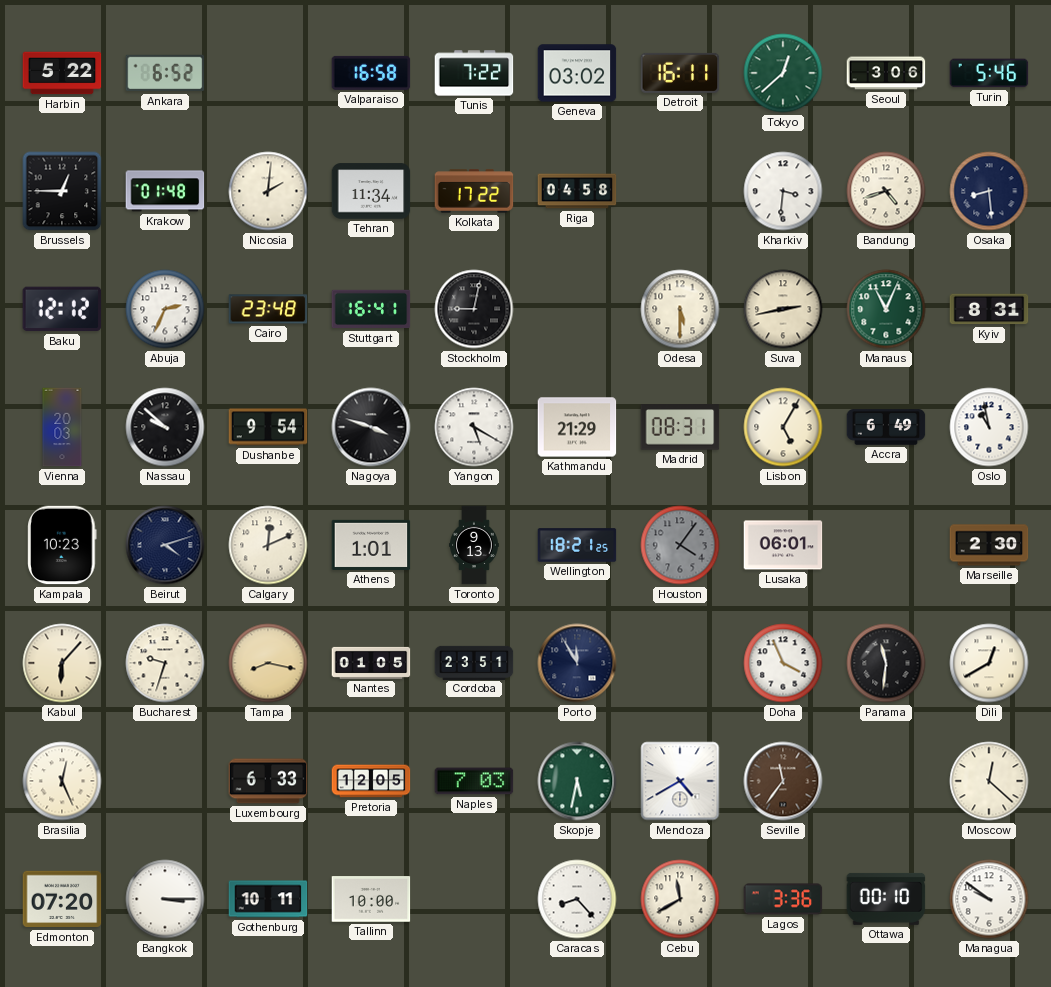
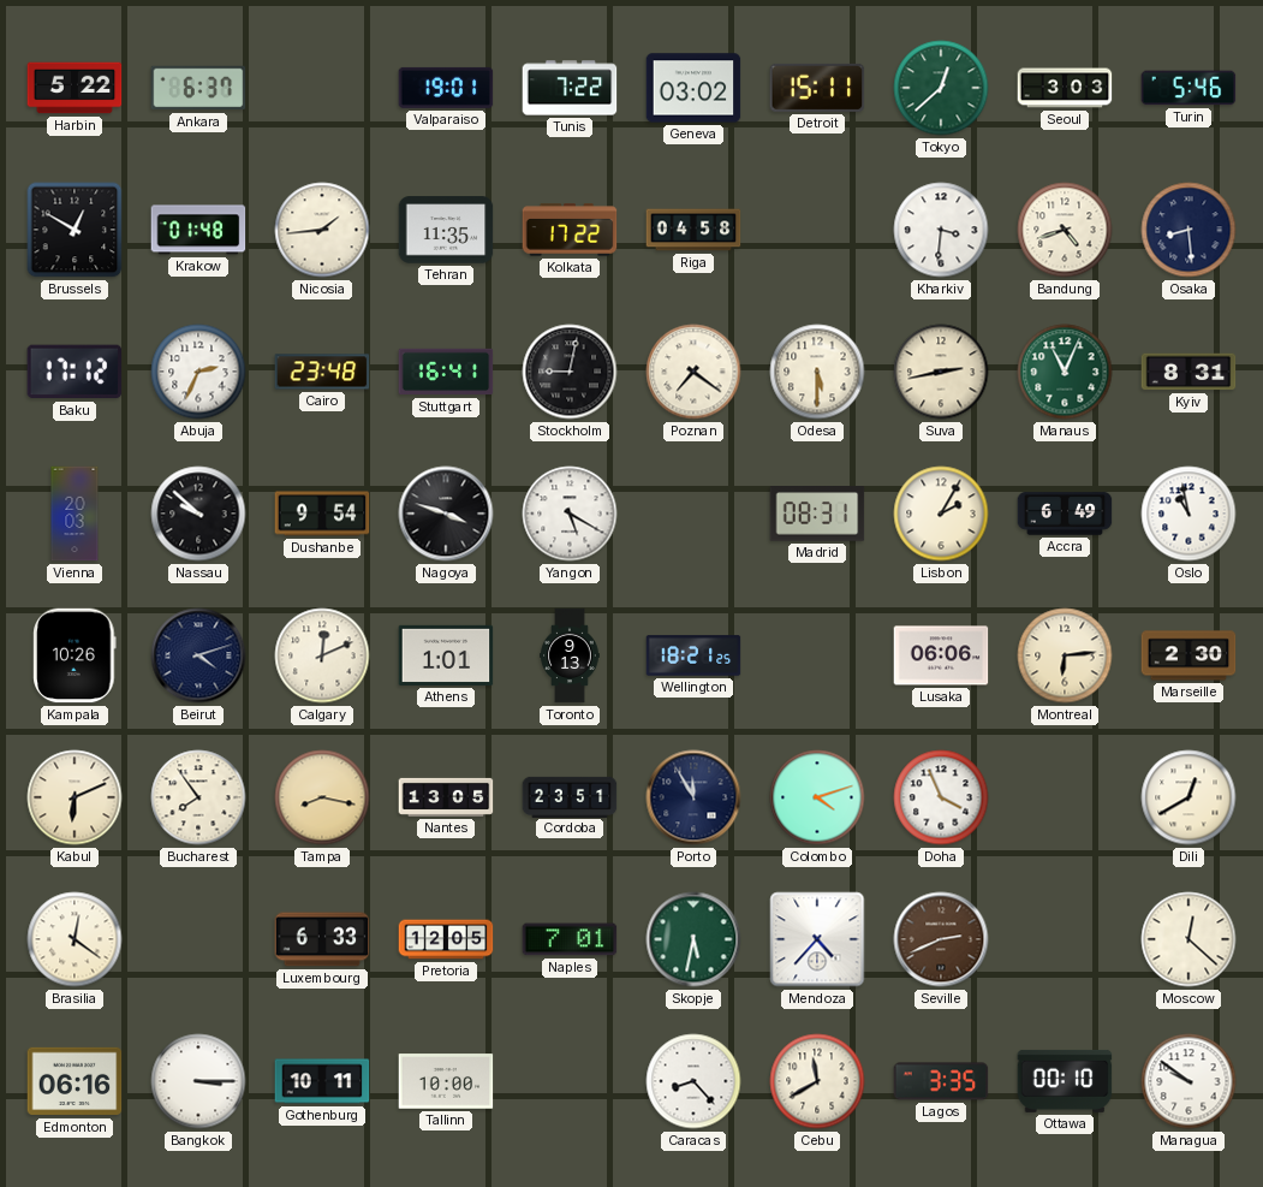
Ankara: 6:52 -> 6:37
Valparaiso: 16:58 -> 19:01
Detroit: 16:11 -> 15:11
Seoul: 3:06 -> 3:03
Brussels: 12:45 -> 12:50
Nicosia: 2:01 -> 1:44
Tehran: 11:34 -> 11:35
Baku: 12:12 -> 17:12
Poznan: none -> 7:21
Kathmandu: 21:29 -> none
Lisbon: 5:05 -> 2:05
Kampala: 10:23 -> 10:26
Houston: 4:06 -> none
Lusaka: 06:01 -> 06:06
Montreal: none -> 6:14
Kabul: 6:07 -> 6:11
Bucharest: 9:33 -> 7:54
Nantes: 01:05 -> 13:05
Colombo: none -> 4:12
Panama: 11:31 -> none
Brasilia: 12:26 -> 12:21
Naples: 7:03 -> 7:01
Mendoza: 4:40 -> 4:37
Seville: 11:36 -> 2:41
Edmonton: 07:20 -> 06:16
Lagos: 3:36 -> 3:35
